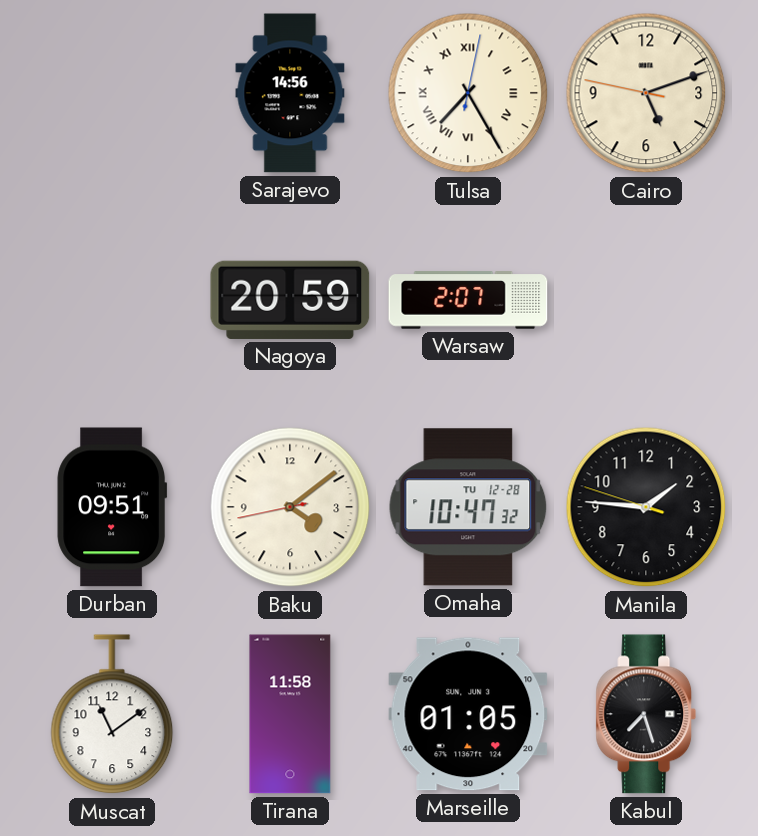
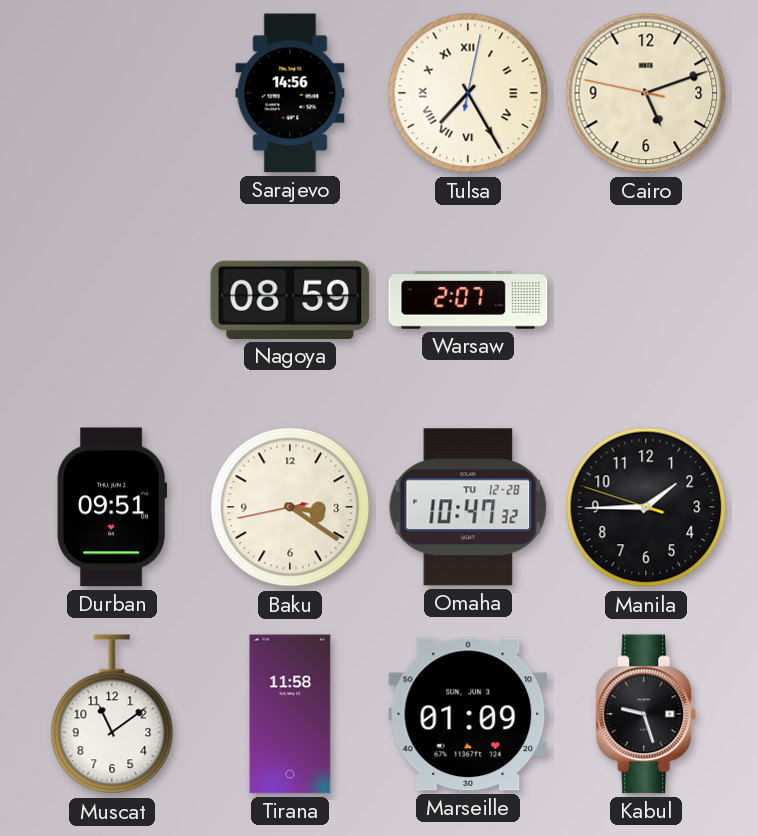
Nagoya: 20:59 -> 08:59
Baku: 4:08 -> 3:20
Manila: 1:45 -> 1:44
Marseille: 01:05 -> 01:09
Kabul: 7:27 -> 9:27
